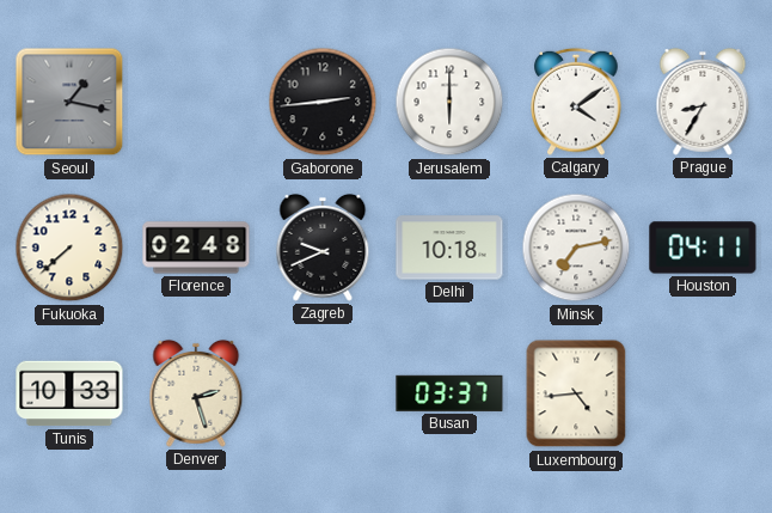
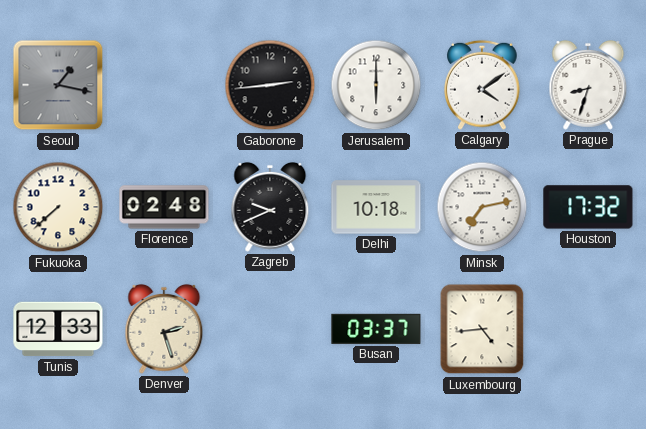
Prague: 8:35 -> 8:33
Houston: 04:11 -> 17:32
Tunis: 10:33 -> 12:33
